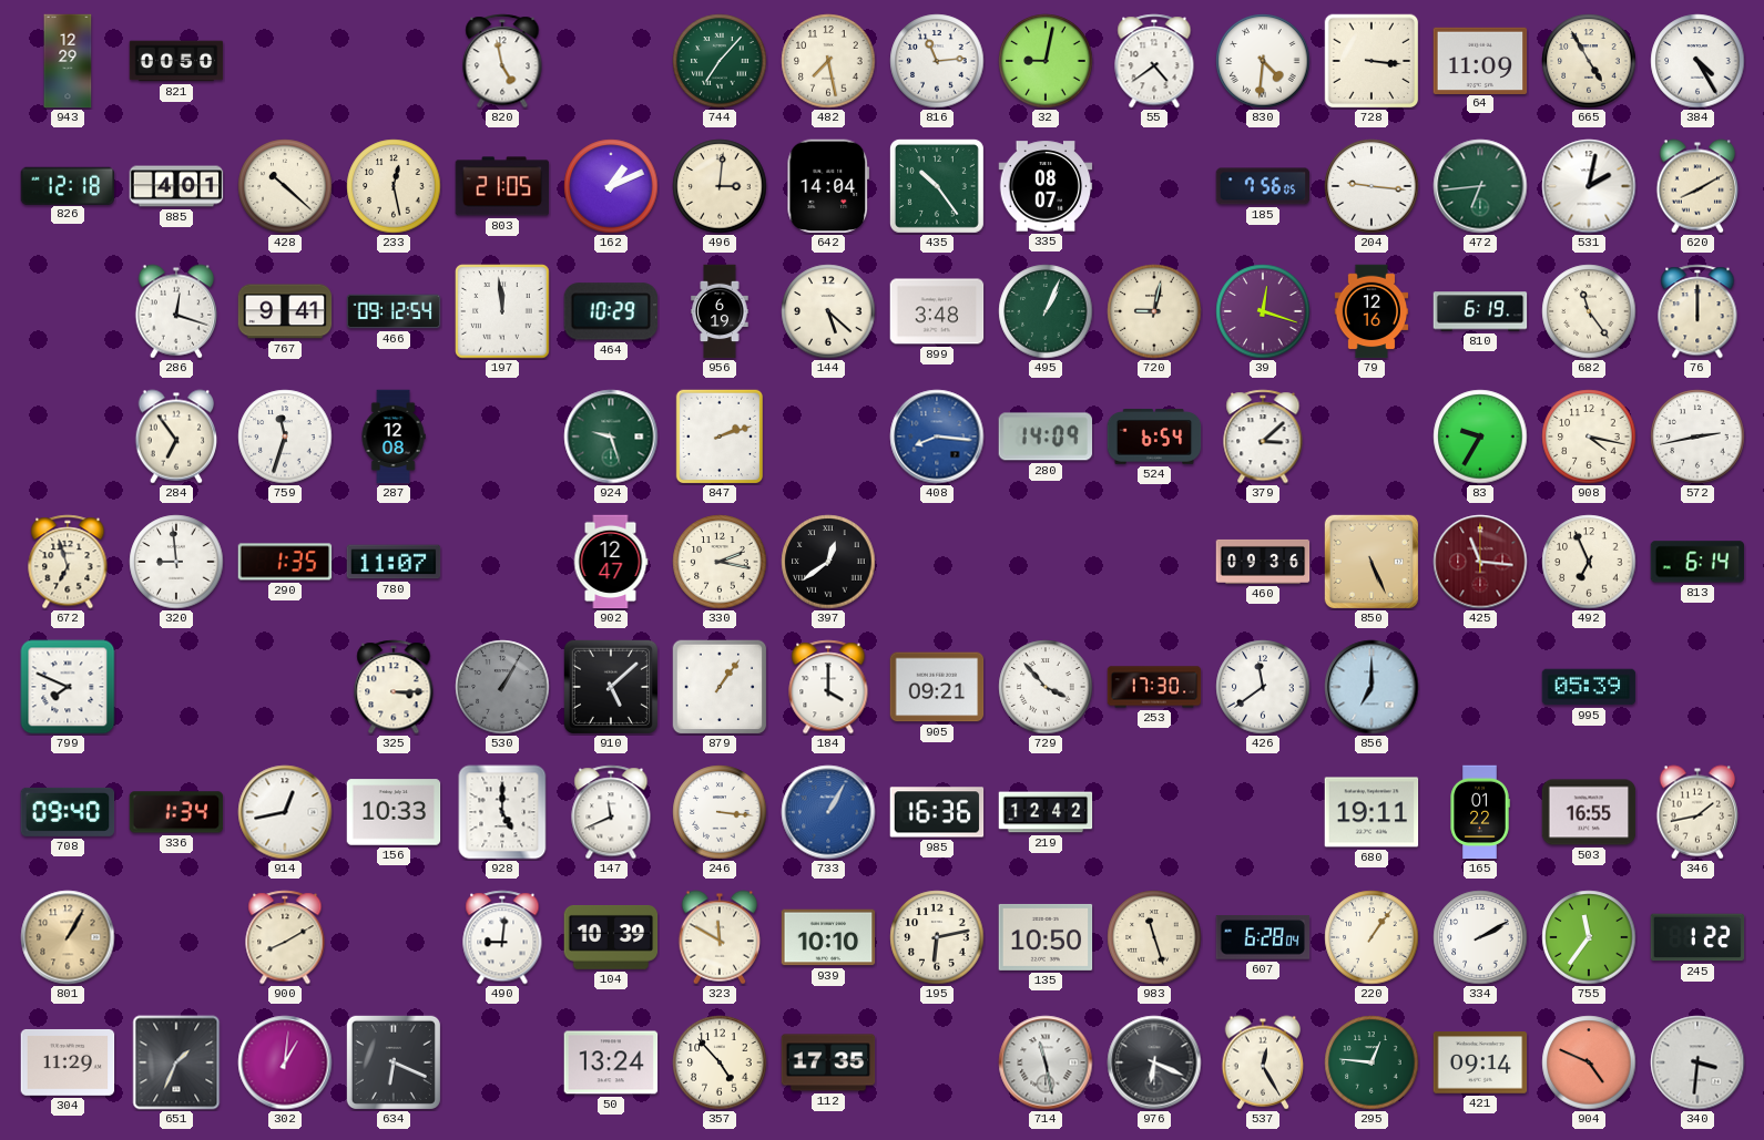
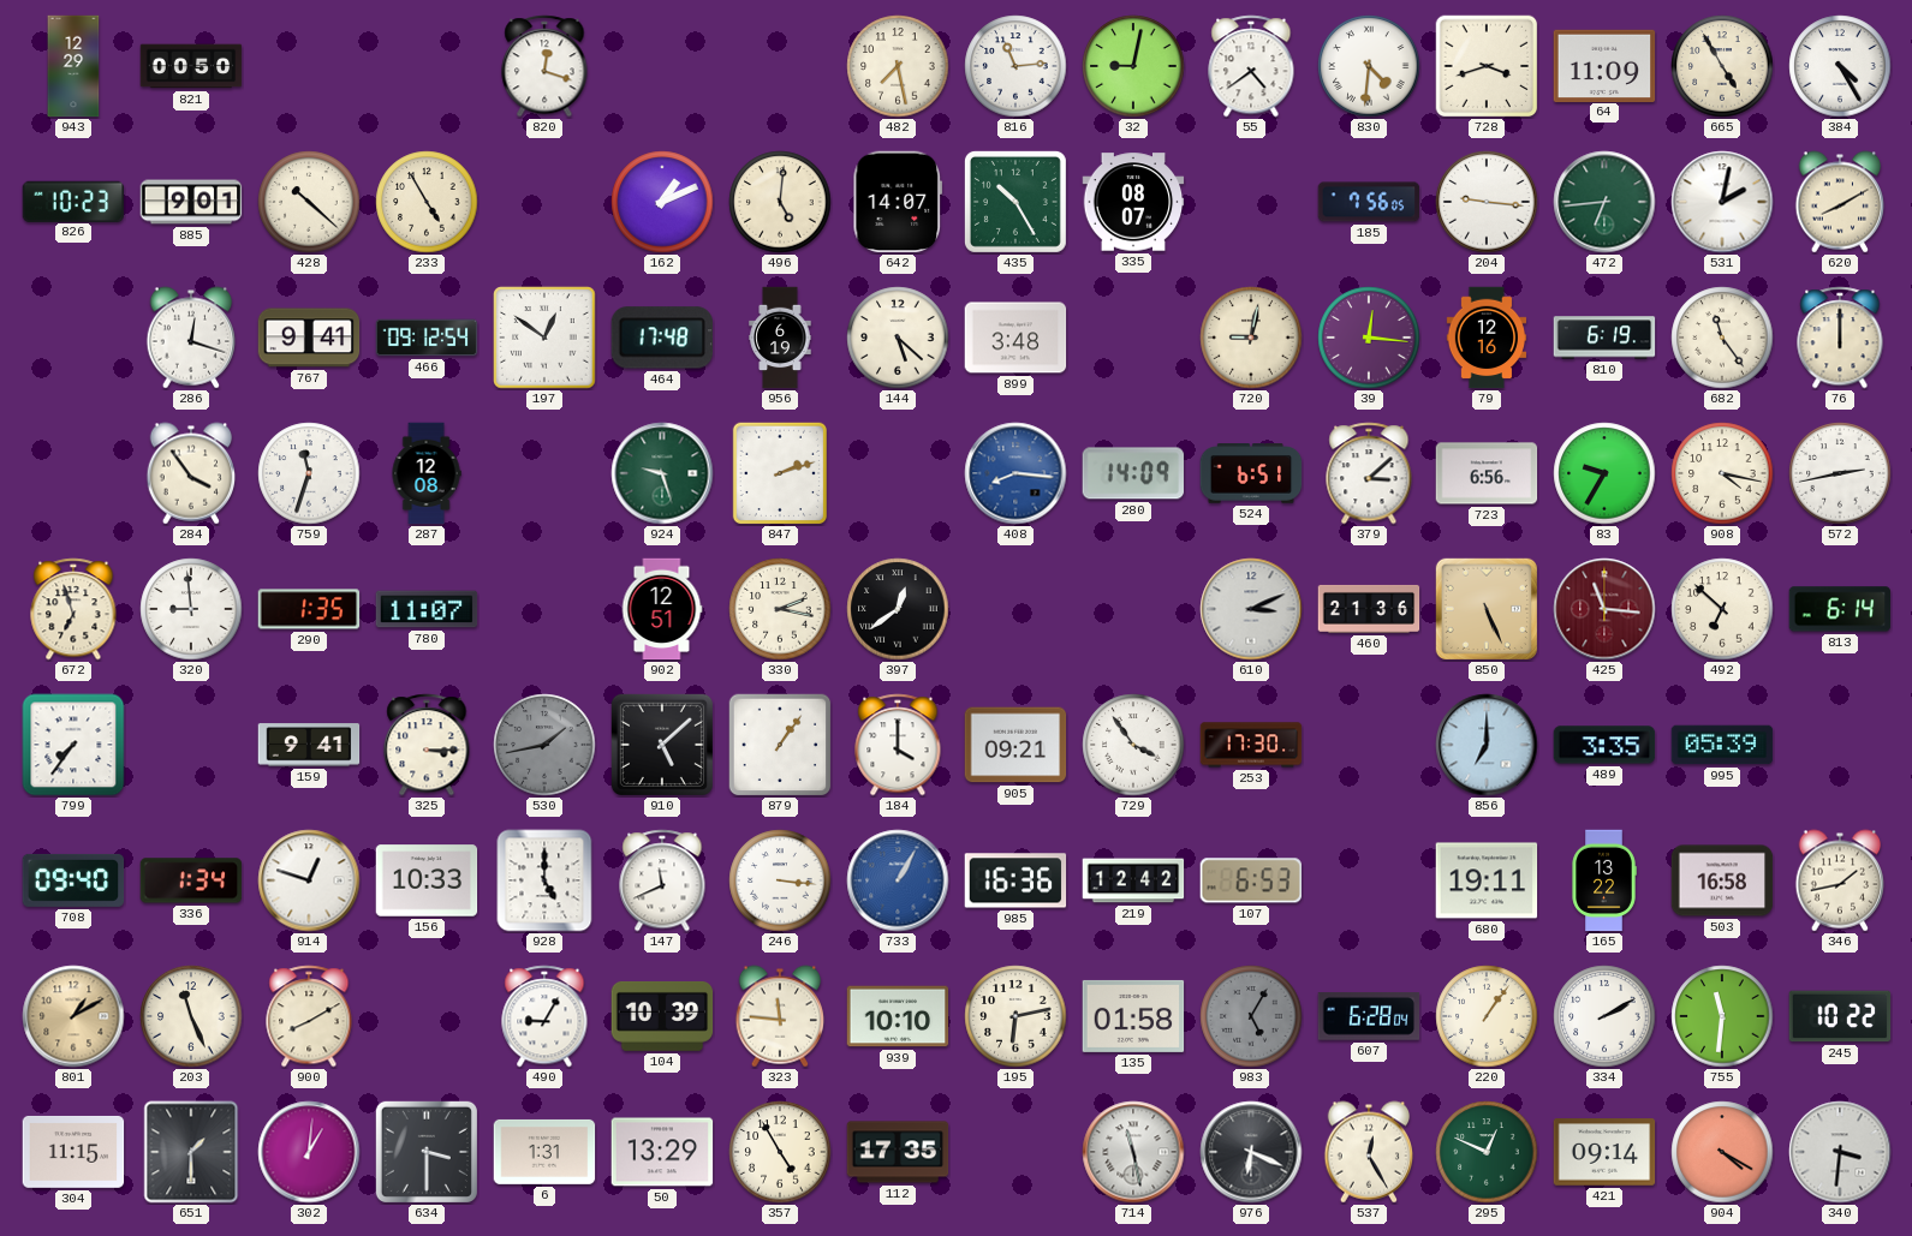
820: 4:58 -> 12:18
744: 7:07 -> none
728: 3:16 -> 3:42
826: 12:18 -> 10:23
885: 4:01 -> 9:01
233: 12:28 -> 4:55
803: 21:05 -> none
496: 3:01 -> 5:01
642: 14:04 -> 14:07
435: 10:24 -> 10:25
197: 11:59 -> 12:51
464: 10:29 -> 17:48
495: 1:04 -> none
39: 12:18 -> 12:16
284: 6:54 -> 3:54
524: 6:54 -> 6:51
723: none -> 6:56
902: 12:47 -> 12:51
610: none -> 3:11
460: 09:36 -> 21:36
492: 6:56 -> 6:52
799: 7:49 -> 7:36
159: none -> 9:41
530: 1:05 -> 1:43
729: 3:53 -> 3:54
426: 11:39 -> none
489: none -> 3:35
914: 12:43 -> 12:48
107: none -> 6:53
165: 01:22 -> 13:22
503: 16:55 -> 16:58
801: 1:05 -> 1:10
203: none -> 11:26
490: 9:01 -> 9:05
323: 11:50 -> 11:46
135: 10:50 -> 01:58
983: 11:27 -> 5:05
983 dial: cream -> grey
755: 11:36 -> 11:31
245: 1:22 -> 10:22
304: 11:29 -> 11:15
651: 1:34 -> 1:30
634: 6:19 -> 3:30
6: none -> 1:31
50: 13:24 -> 13:29
357: 4:53 -> 4:55
295: 12:46 -> 12:49
904: 4:49 -> 4:20
